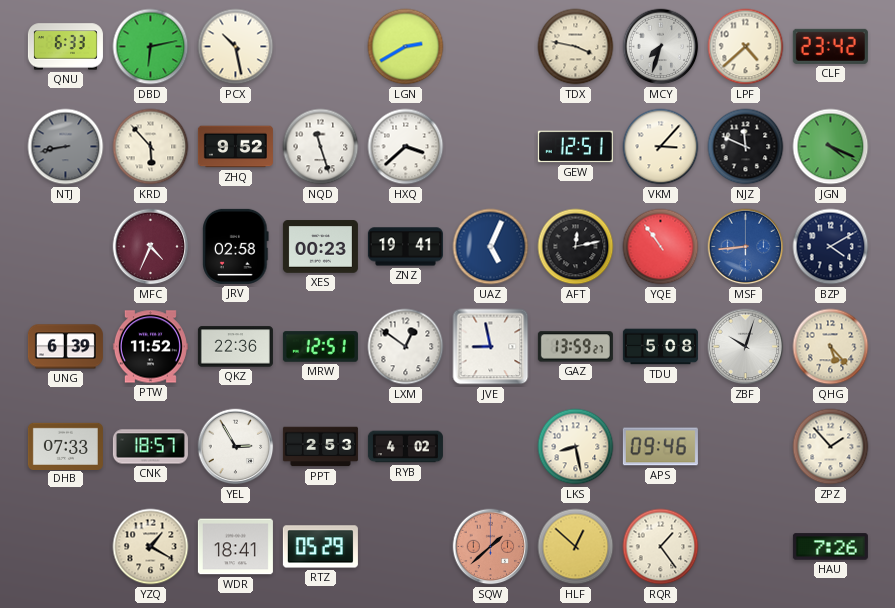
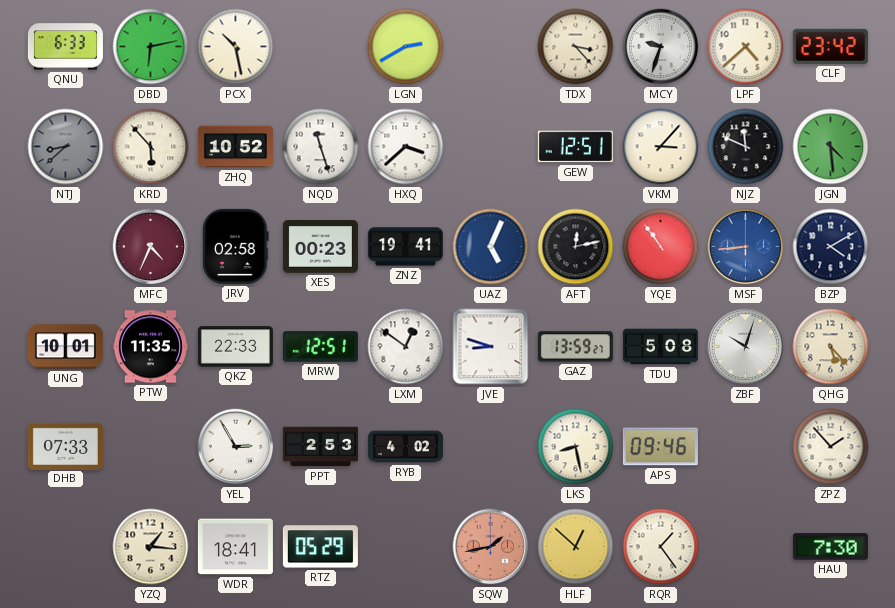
TDX: 3:47 -> 3:23
MCY: 7:33 -> 9:33
NTJ: 8:43 -> 8:38
ZHQ: 9:52 -> 10:52
JGN: 4:19 -> 4:29
UNG: 6:39 -> 10:01
PTW: 11:52 -> 11:35
QKZ: 22:36 -> 22:33
JVE: 8:58 -> 8:48
CNK: 18:57 -> none
YZQ: 1:20 -> 1:16
SQW: 1:38 -> 1:43
HAU: 7:26 -> 7:30
